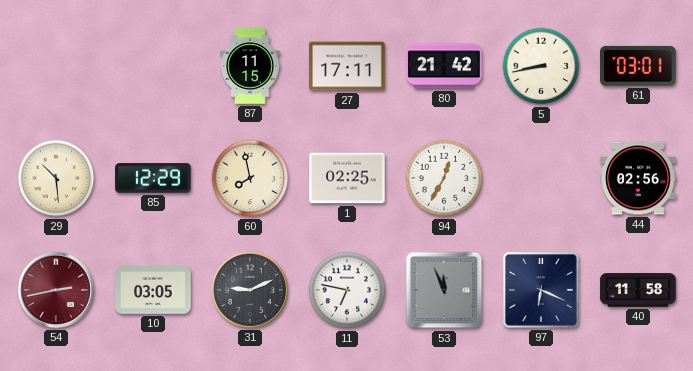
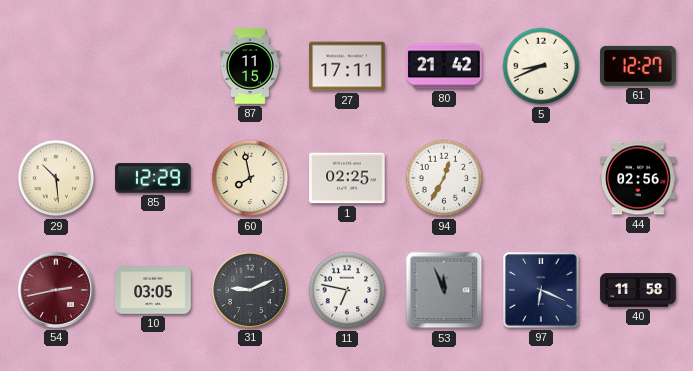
5: 8:43 -> 8:41
61: 03:01 -> 12:27
